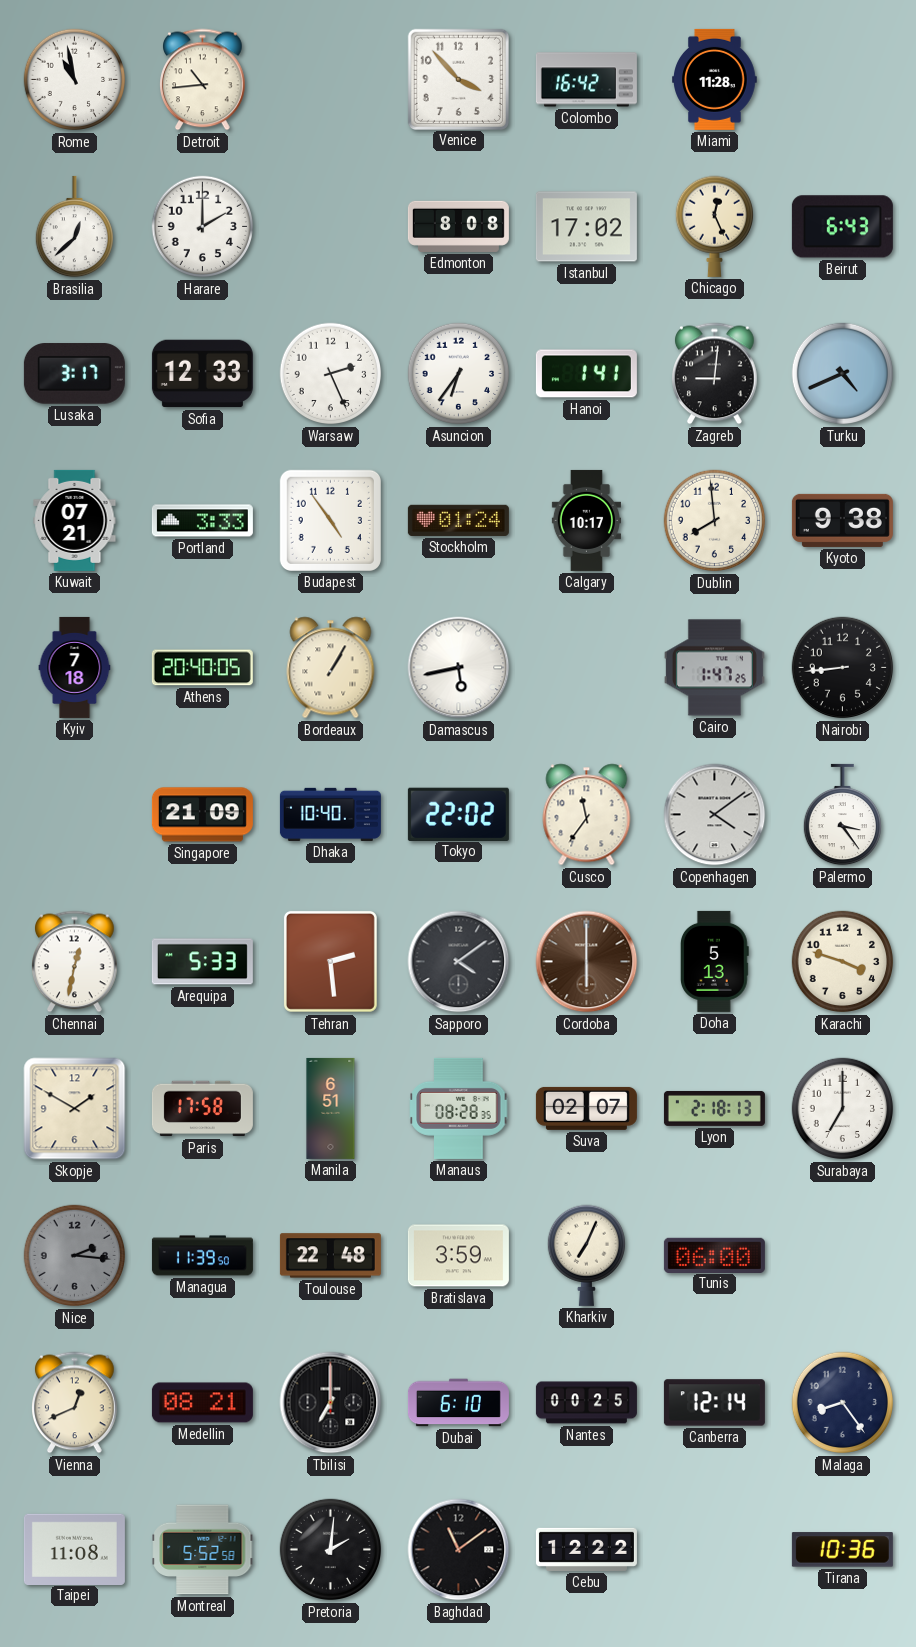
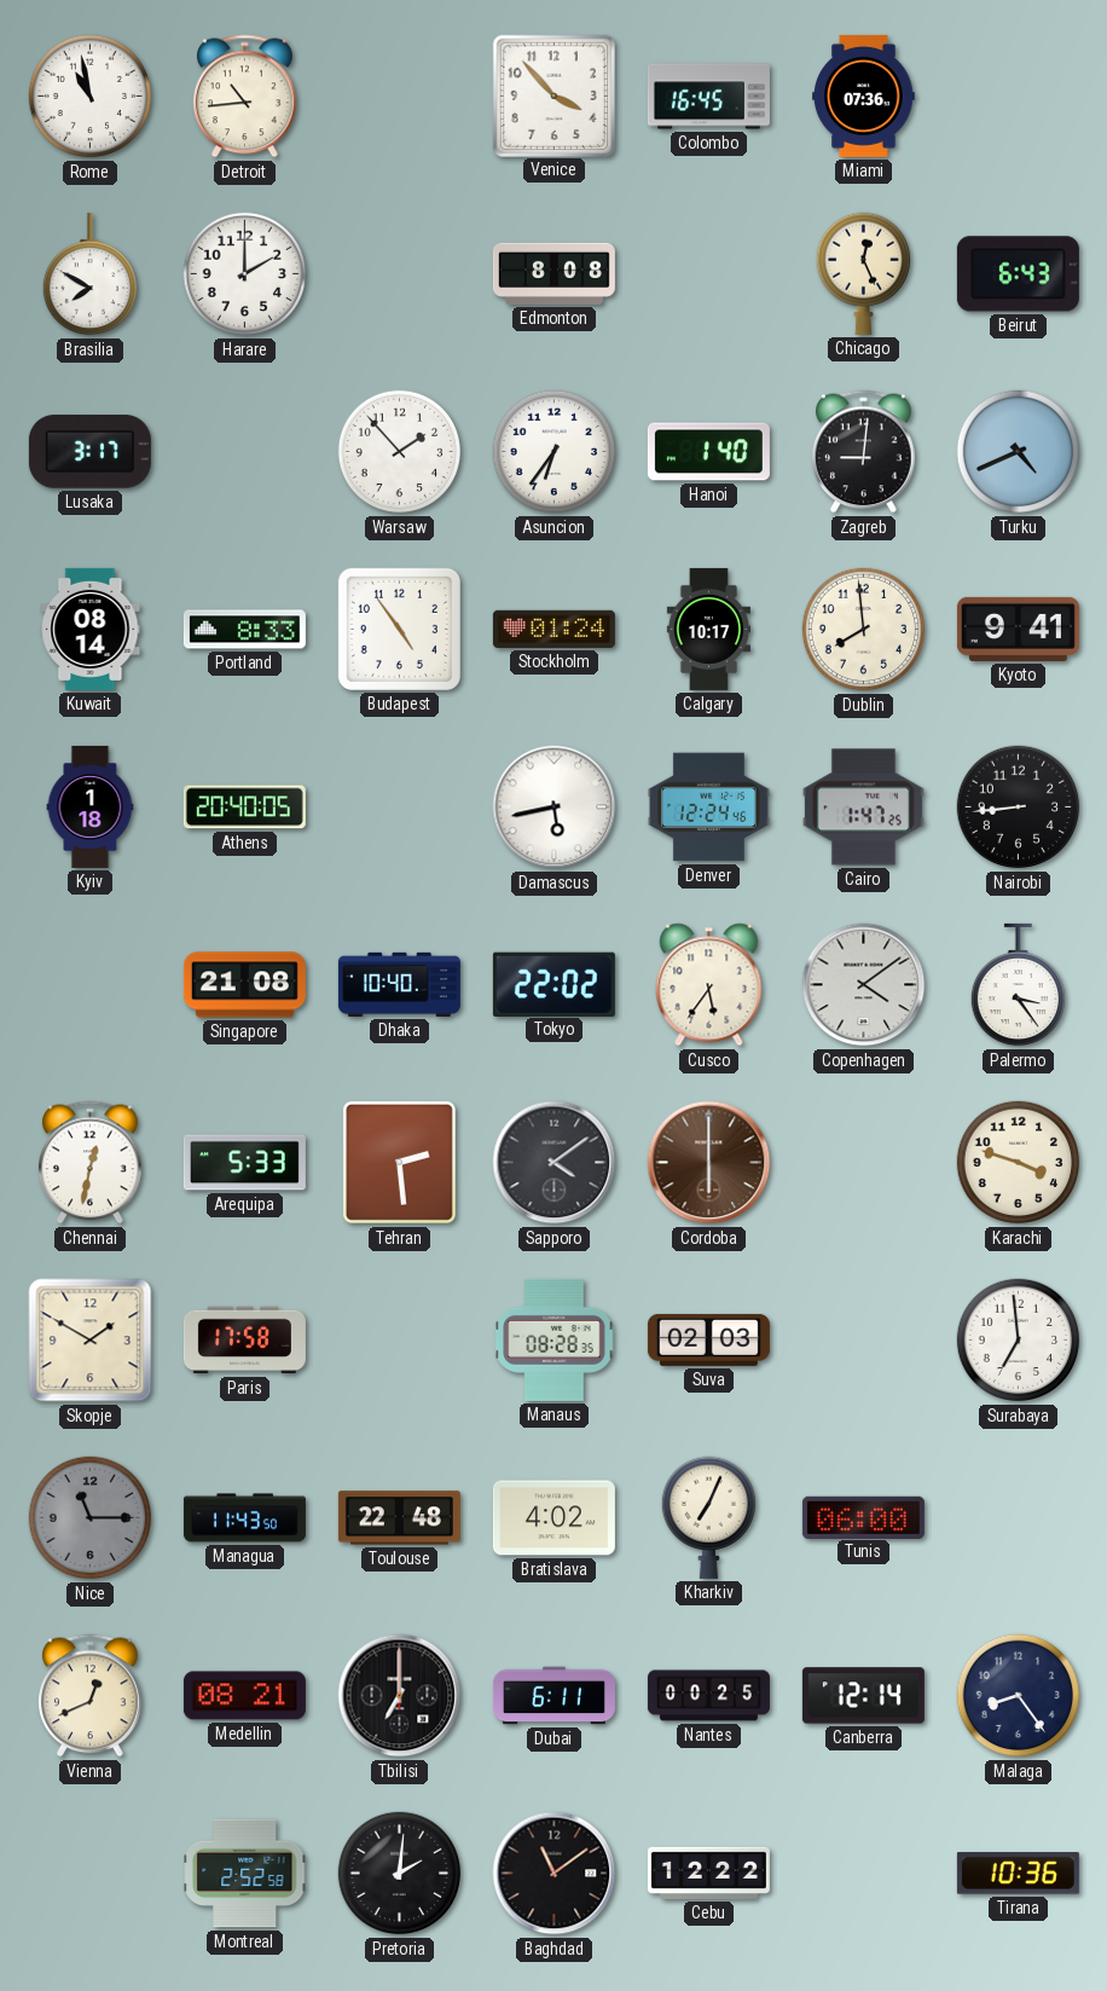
Colombo: 16:42 -> 16:45
Miami: 11:28 -> 07:36
Brasilia: 12:38 -> 7:50
Istanbul: 17:02 -> none
Sofia: 12:33 -> none
Warsaw: 2:26 -> 1:53
Hanoi: 1:41 -> 1:40
Kuwait: 07:21 -> 08:14
Portland: 3:33 -> 8:33
Kyoto: 9:38 -> 9:41
Kyiv: 7:18 -> 1:18
Bordeaux: 1:05 -> none
Denver: none -> 12:24
Singapore: 21:09 -> 21:08
Cusco: 11:36 -> 5:36
Doha: 5:13 -> none
Manila: 6:51 -> none
Suva: 02:07 -> 02:03
Lyon: 2:18 -> none
Surabaya: 7:00 -> 6:59
Nice: 2:16 -> 11:15
Managua: 11:39 -> 11:43
Bratislava: 3:59 -> 4:02
Dubai: 6:10 -> 6:11
Taipei: 11:08 -> none
Montreal: 5:52 -> 2:52
